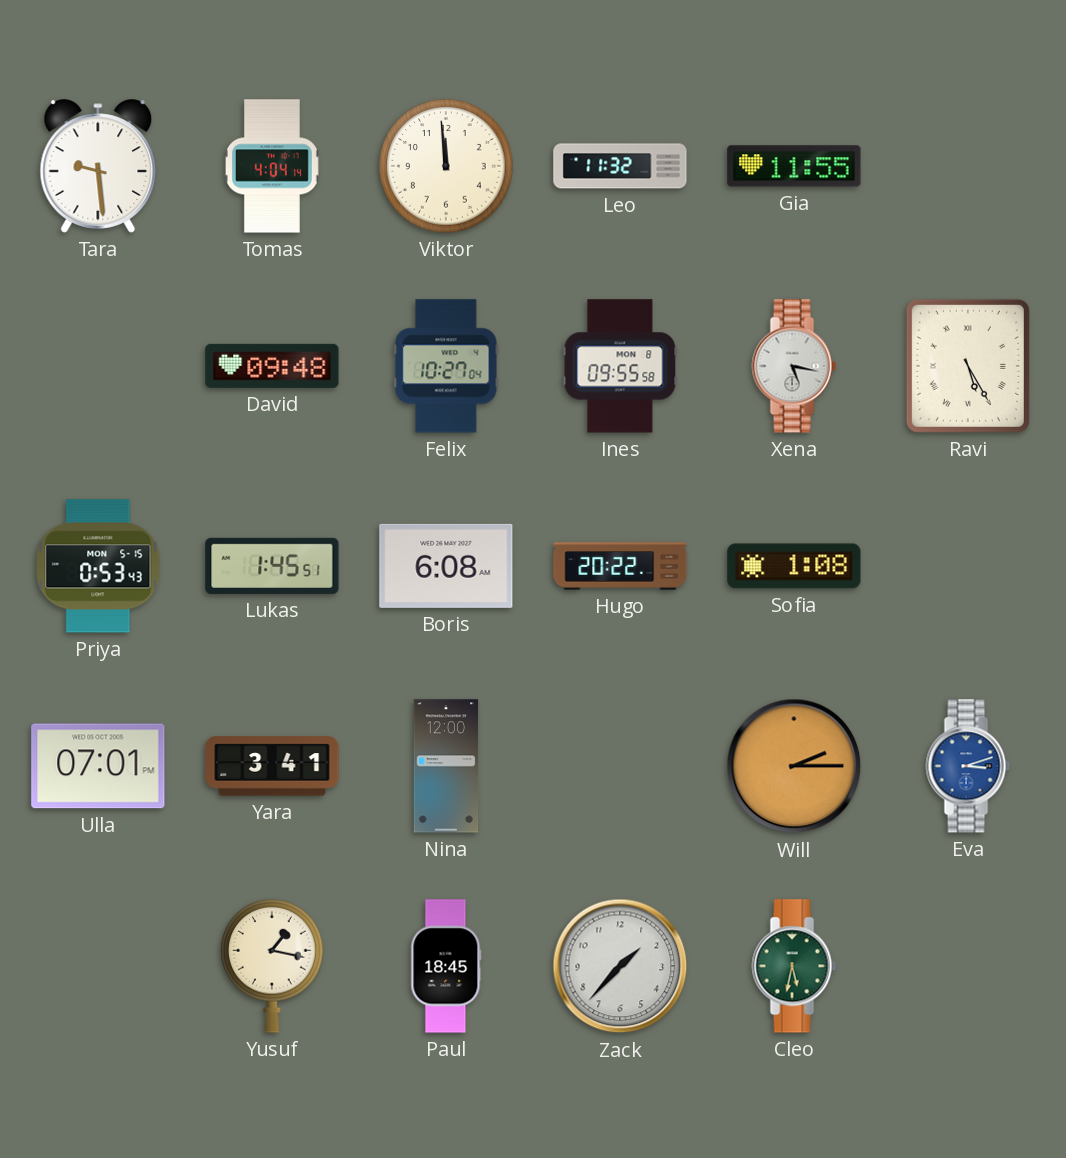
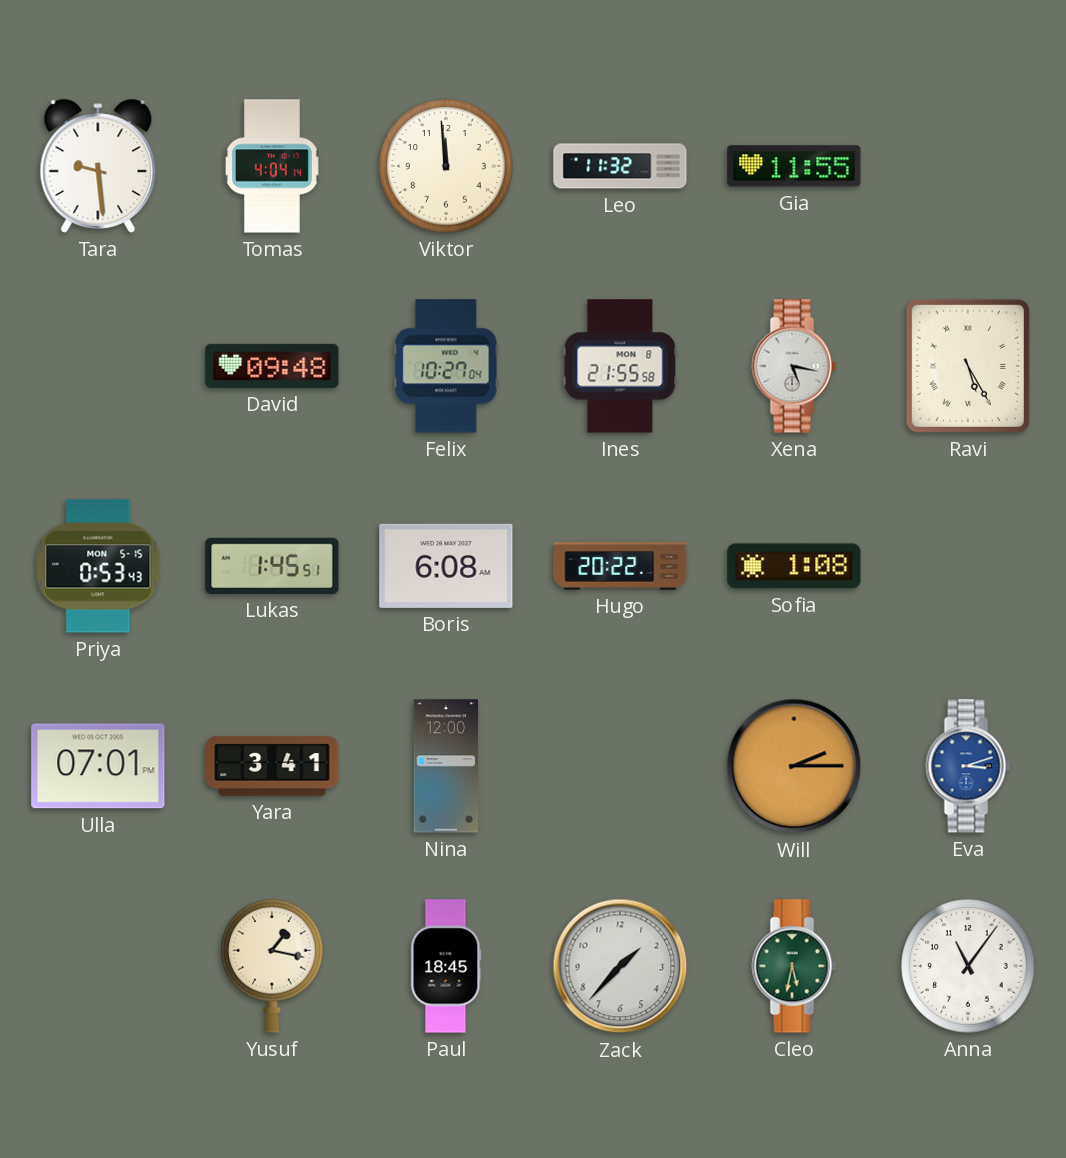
Ines: 09:55 -> 21:55
Anna: none -> 11:06
